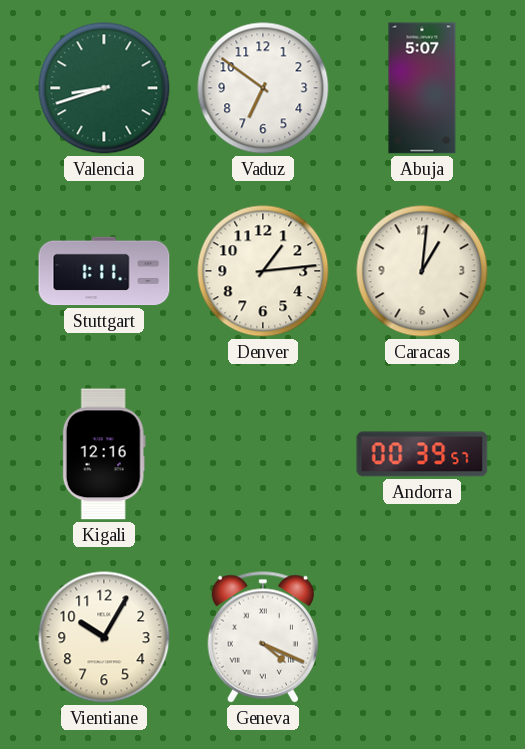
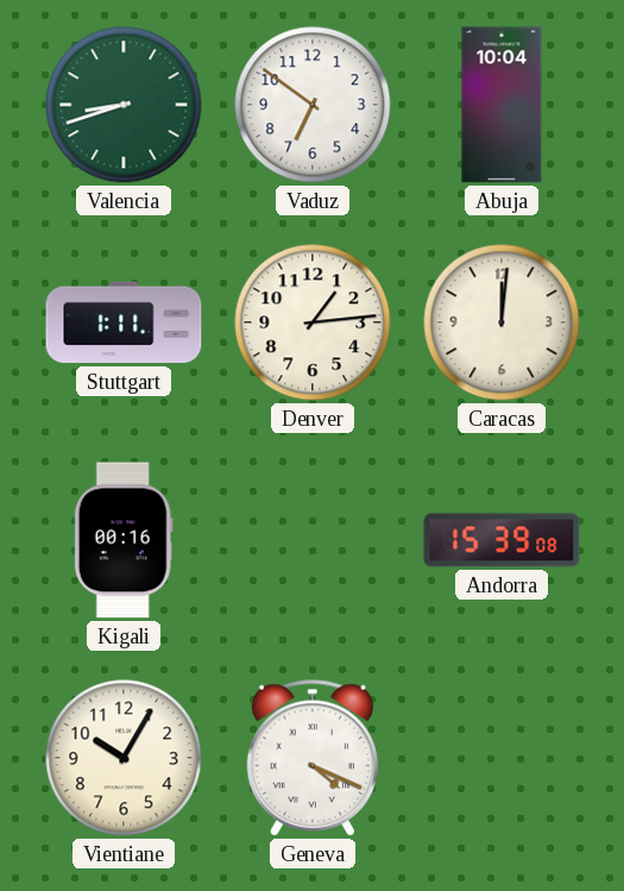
Abuja: 5:07 -> 10:04
Caracas: 1:01 -> 12:01
Kigali: 12:16 -> 00:16
Andorra: 00:39 -> 15:39
